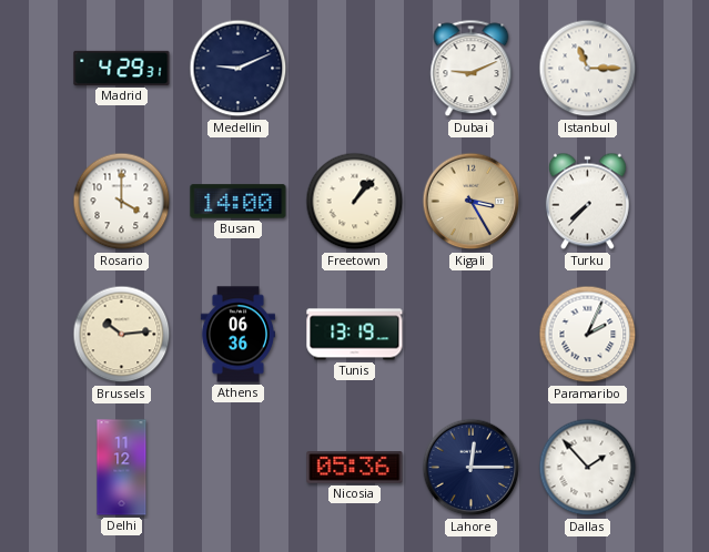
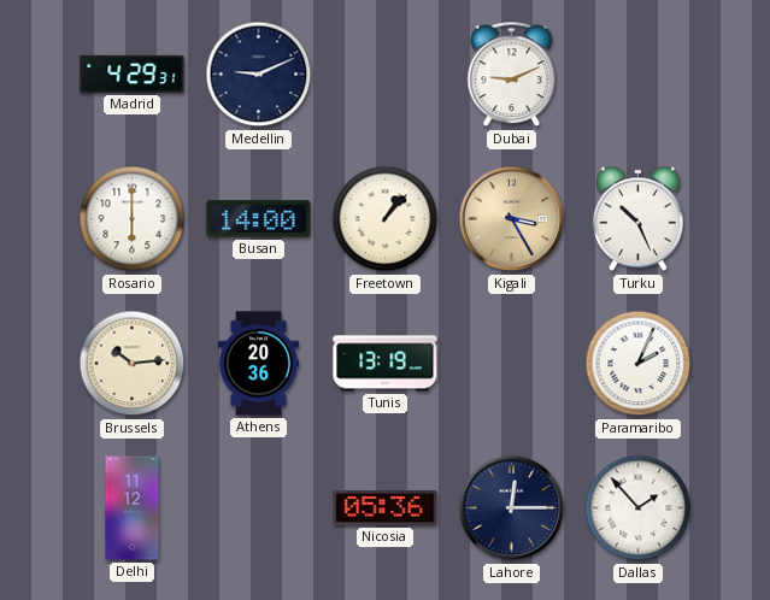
Istanbul: 11:15 -> none
Rosario: 4:00 -> 6:00
Turku: 7:37 -> 10:26
Athens: 06:36 -> 20:36
